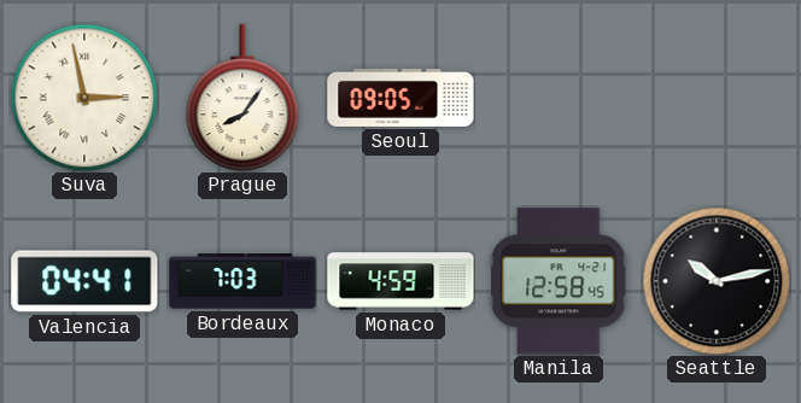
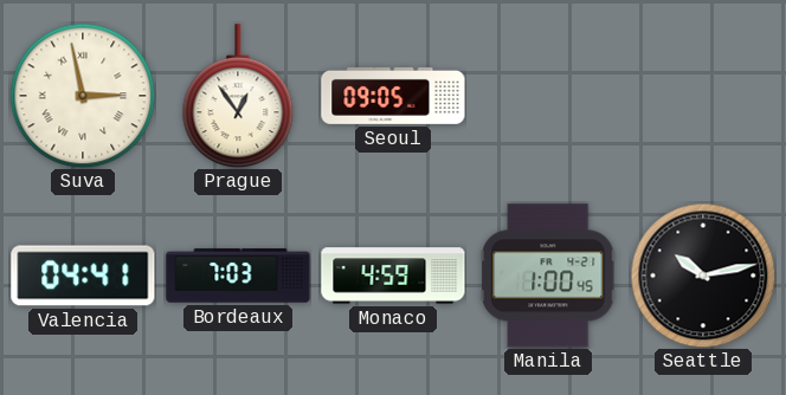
Prague: 8:06 -> 12:54
Manila: 12:58 -> 1:00
